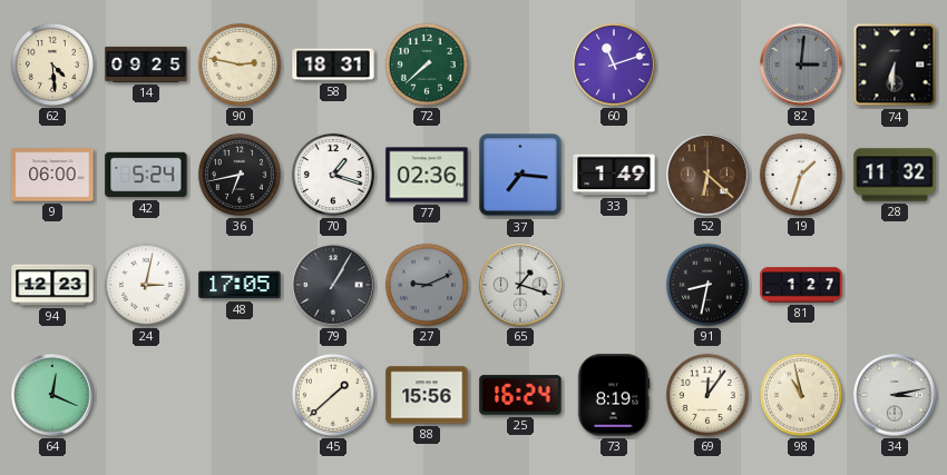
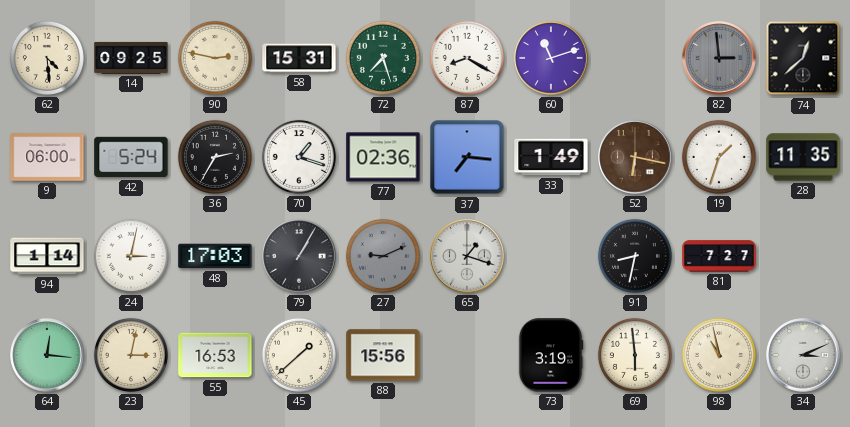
58: 18:31 -> 15:31
72: 7:38 -> 7:27
87: none -> 8:20
82: 3:01 -> 2:59
74: 6:31 -> 12:38
36: 6:43 -> 2:35
52: 6:22 -> 6:17
28: 11:32 -> 11:35
94: 12:23 -> 1:14
48: 17:05 -> 17:03
81: 1:27 -> 7:27
64: 12:19 -> 12:16
23: none -> 3:02
55: none -> 16:53
25: 16:24 -> none
73: 8:19 -> 3:19
69: 12:06 -> 5:59
34: 3:13 -> 3:11
